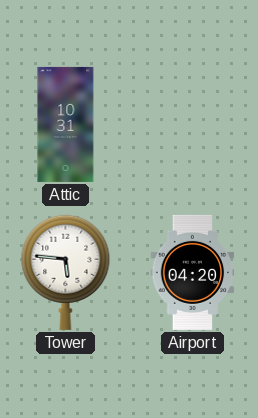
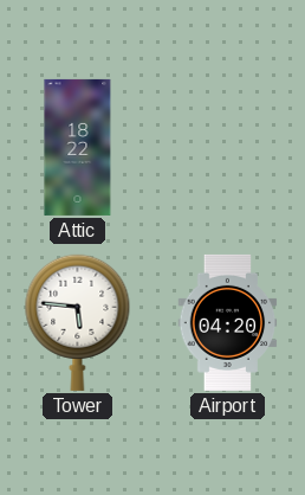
Attic: 10:31 -> 18:22
